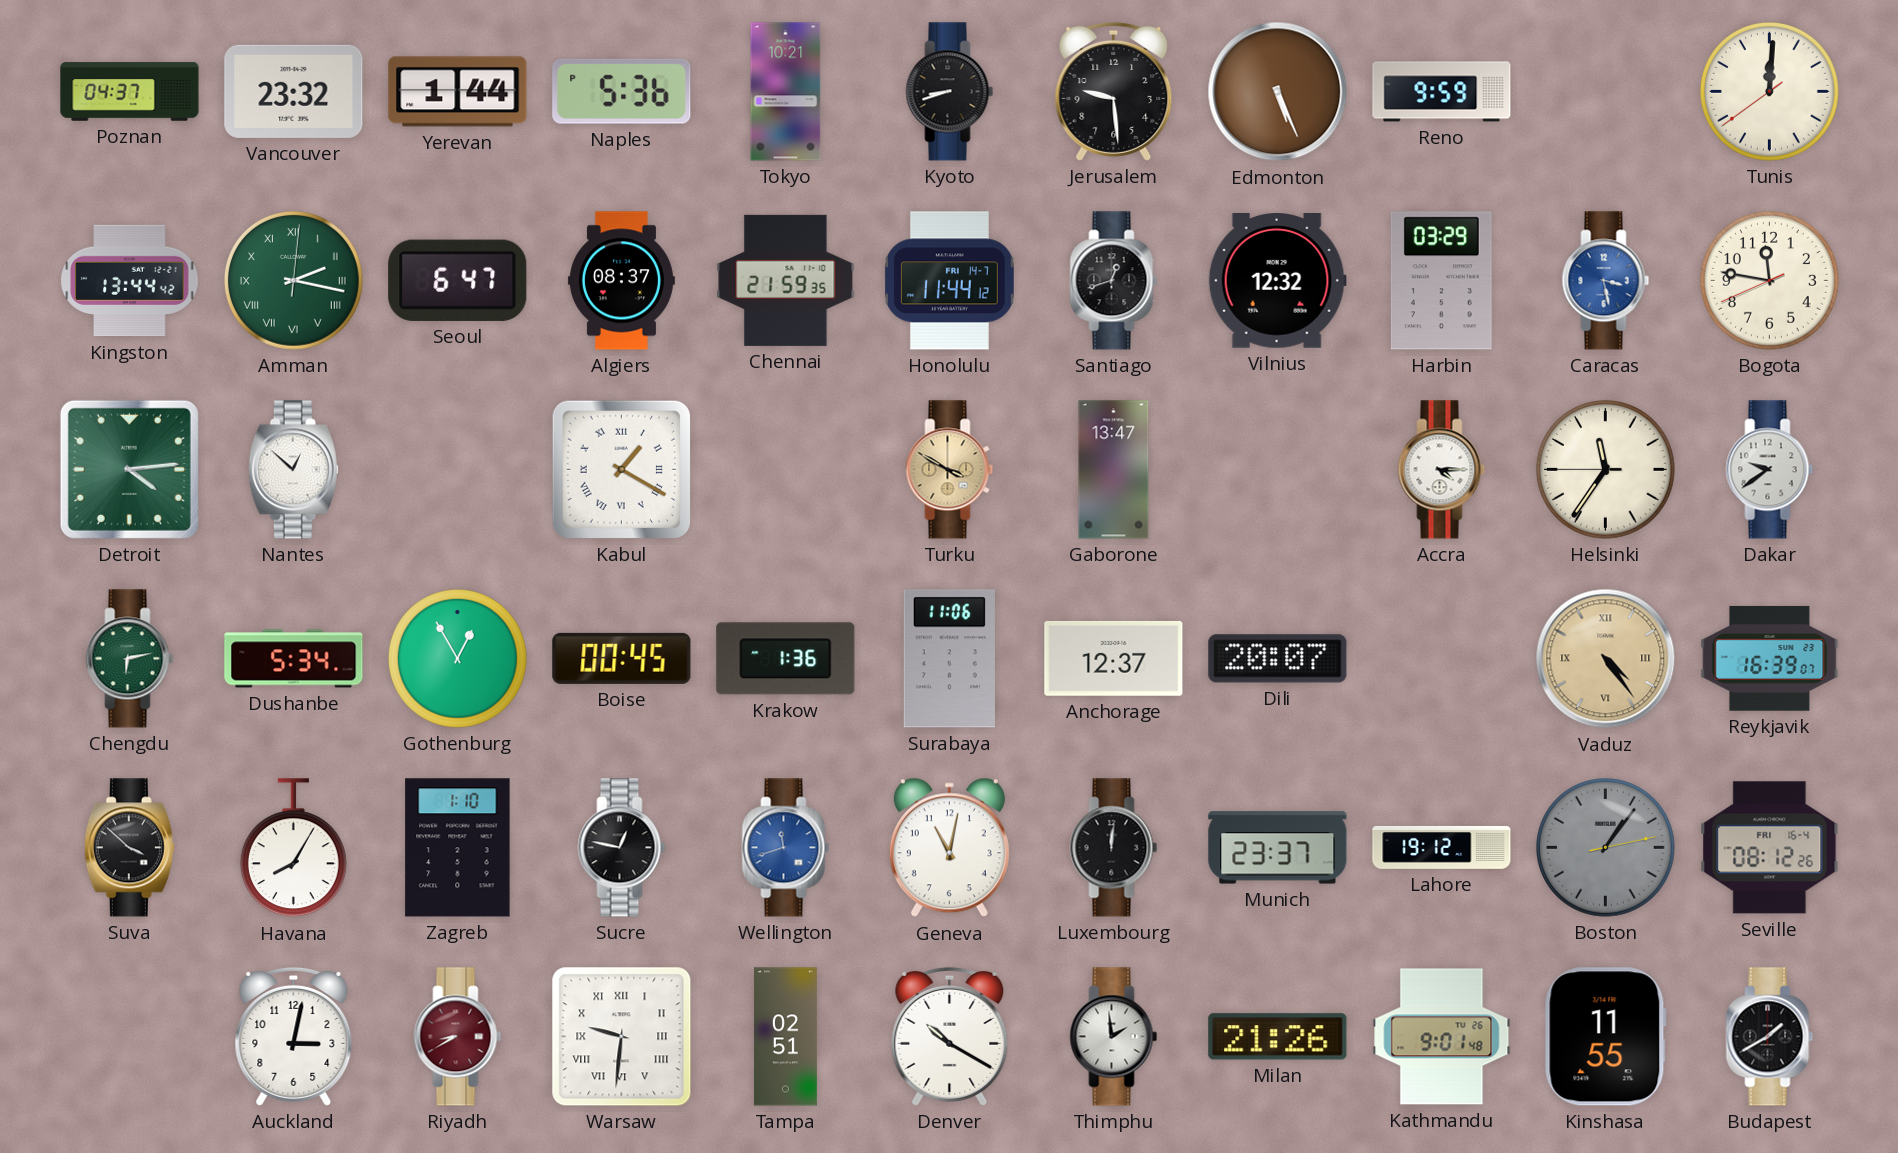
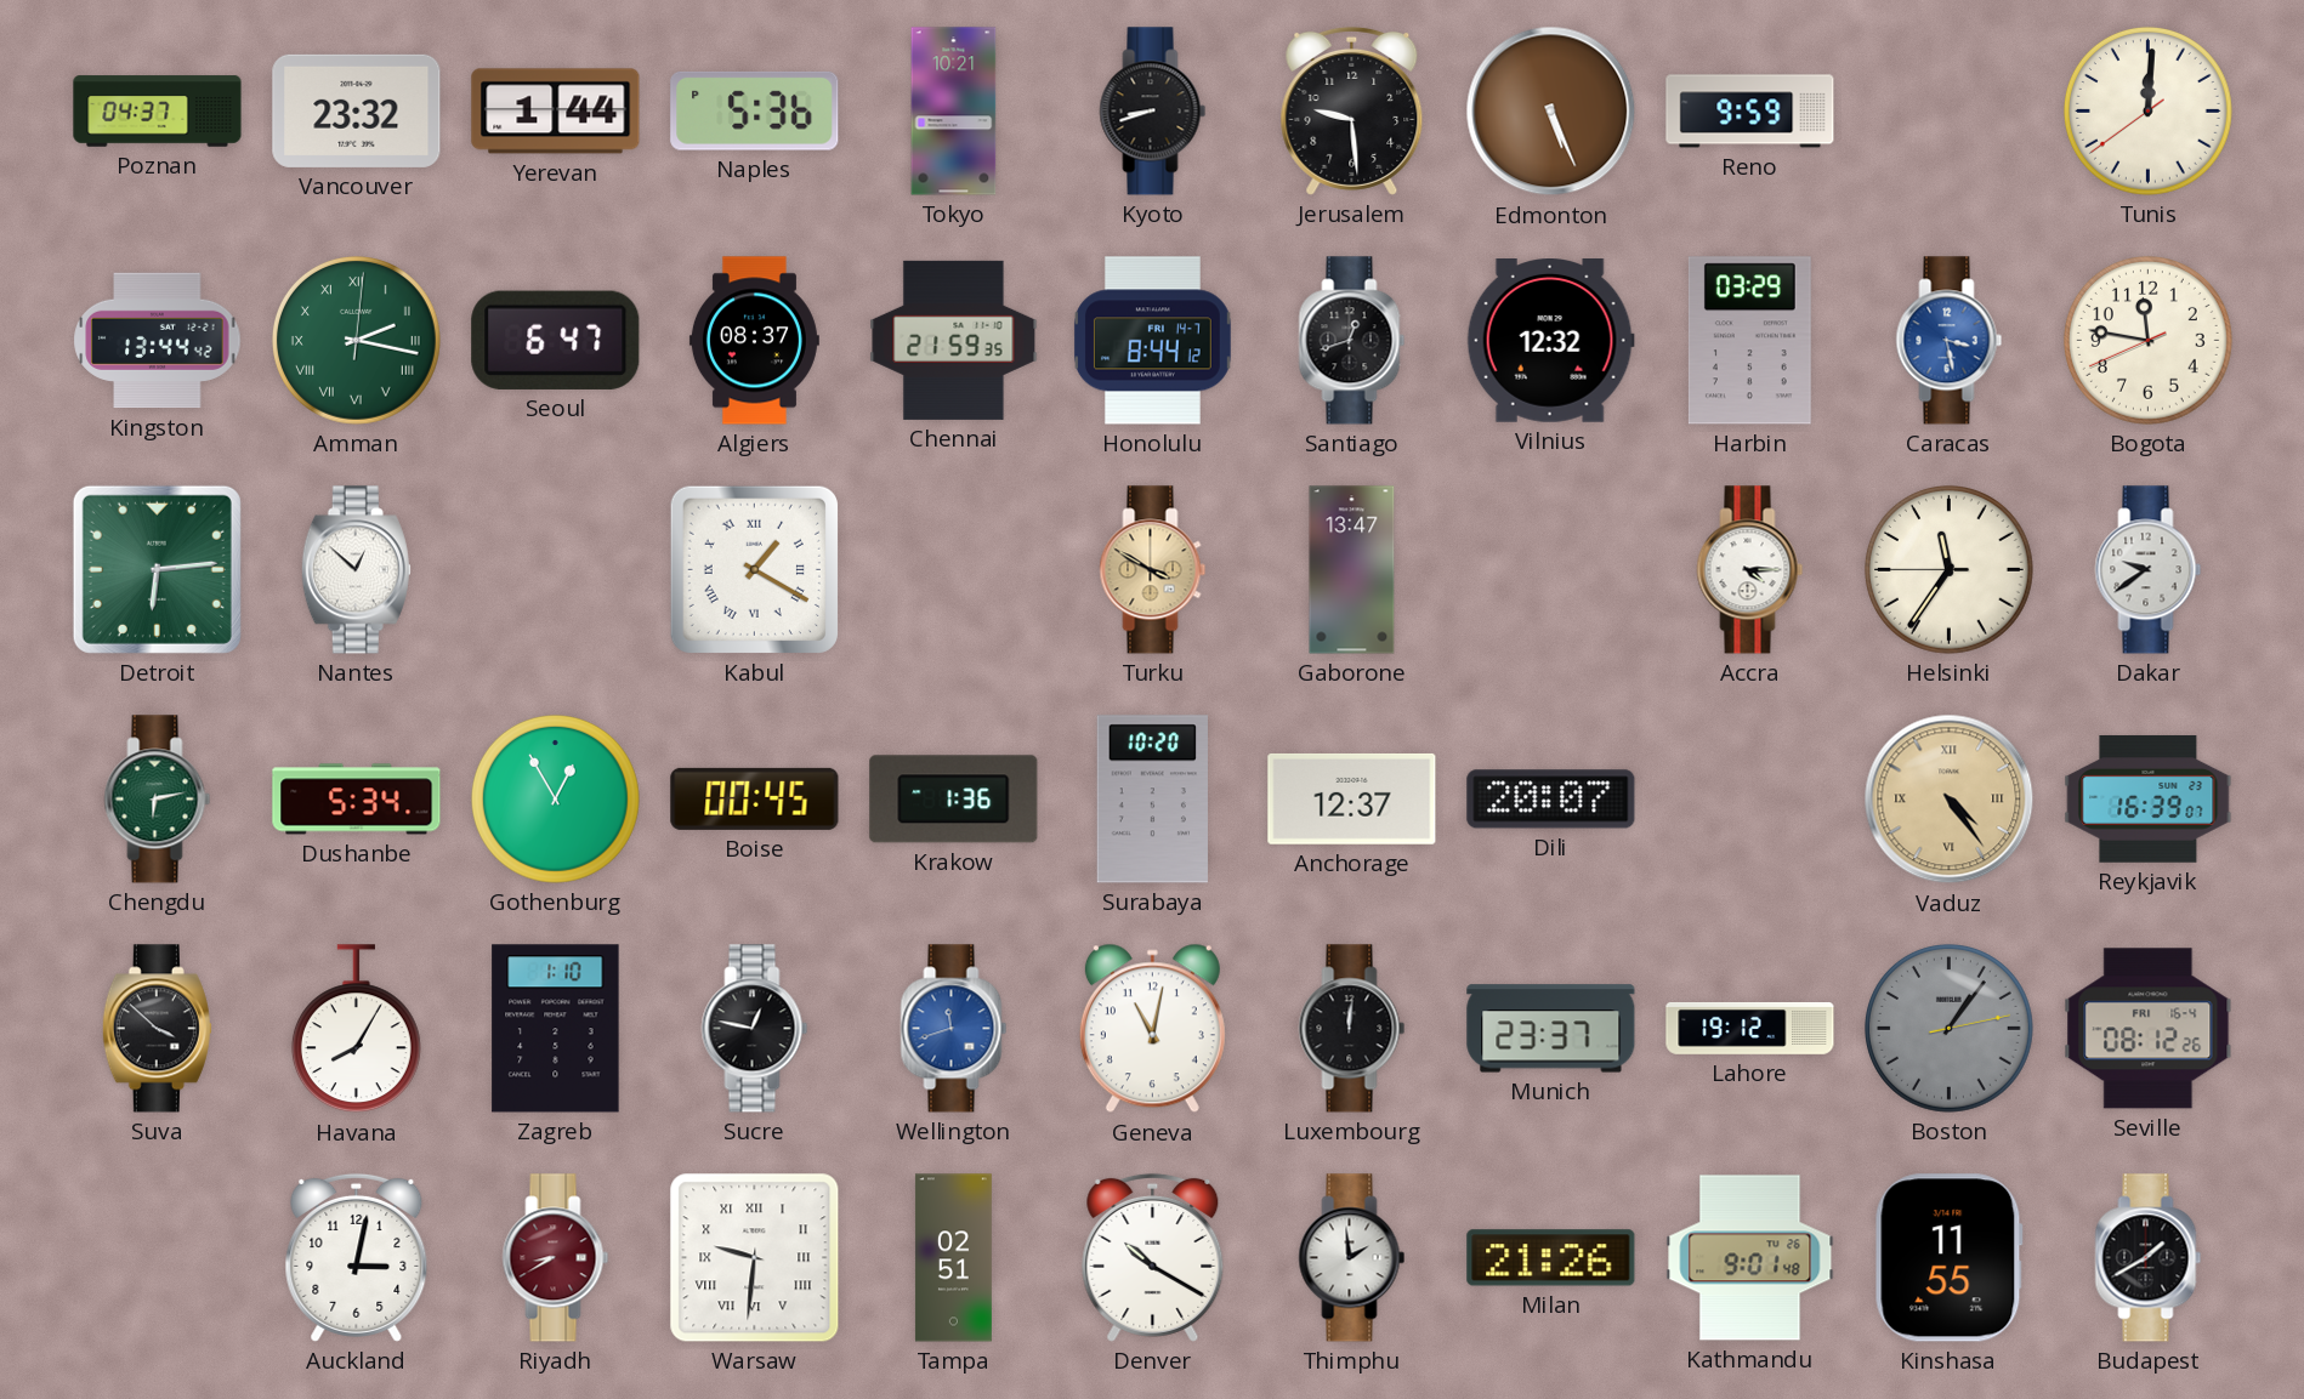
Honolulu: 11:44 -> 8:44
Detroit: 4:14 -> 6:14
Surabaya: 11:06 -> 10:20
